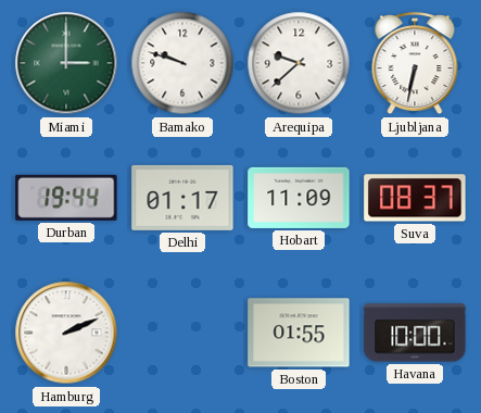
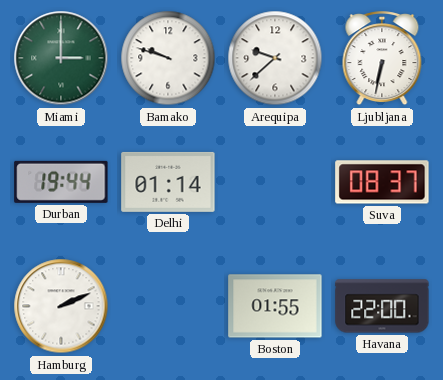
Delhi: 01:17 -> 01:14
Hobart: 11:09 -> none
Havana: 10:00 -> 22:00
